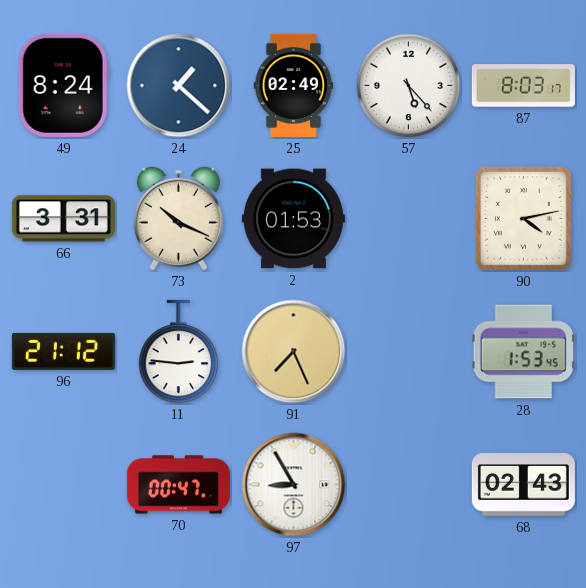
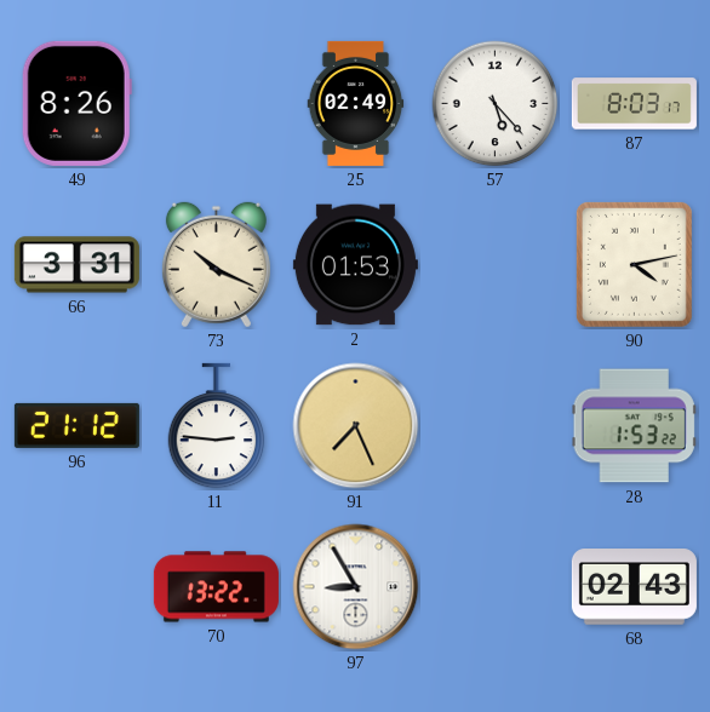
49: 8:24 -> 8:26
24: 1:22 -> none
28: 1:53:45 -> 1:53:22
70: 00:47 -> 13:22
